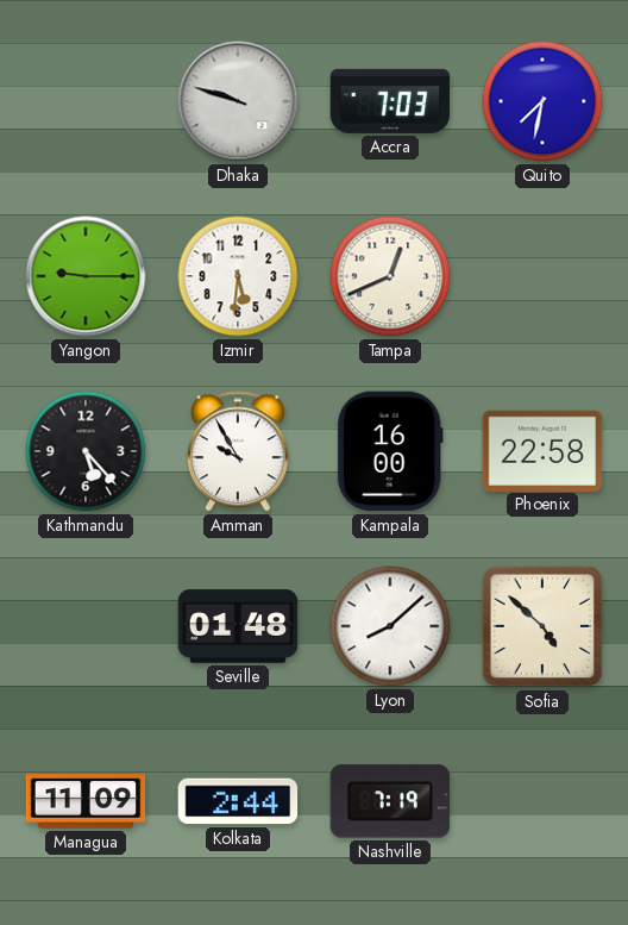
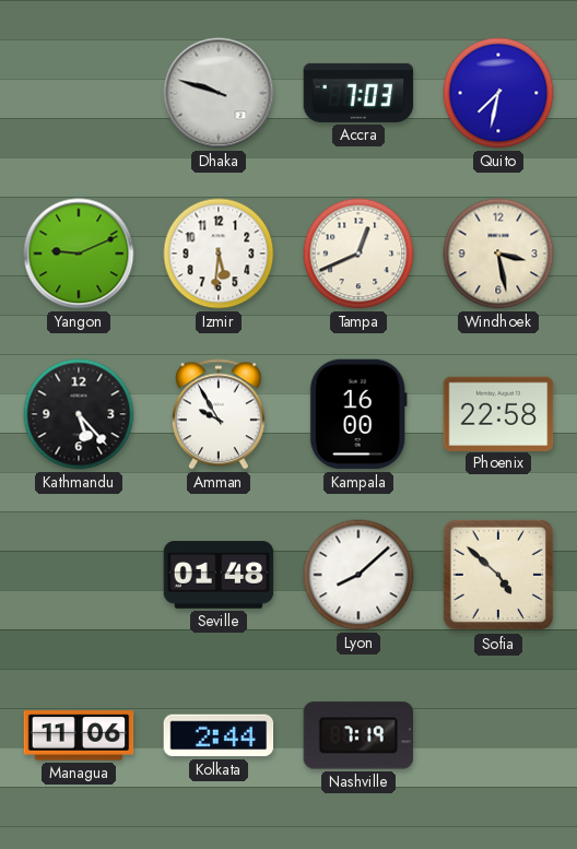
Yangon: 9:15 -> 9:11
Windhoek: none -> 3:28
Managua: 11:09 -> 11:06
